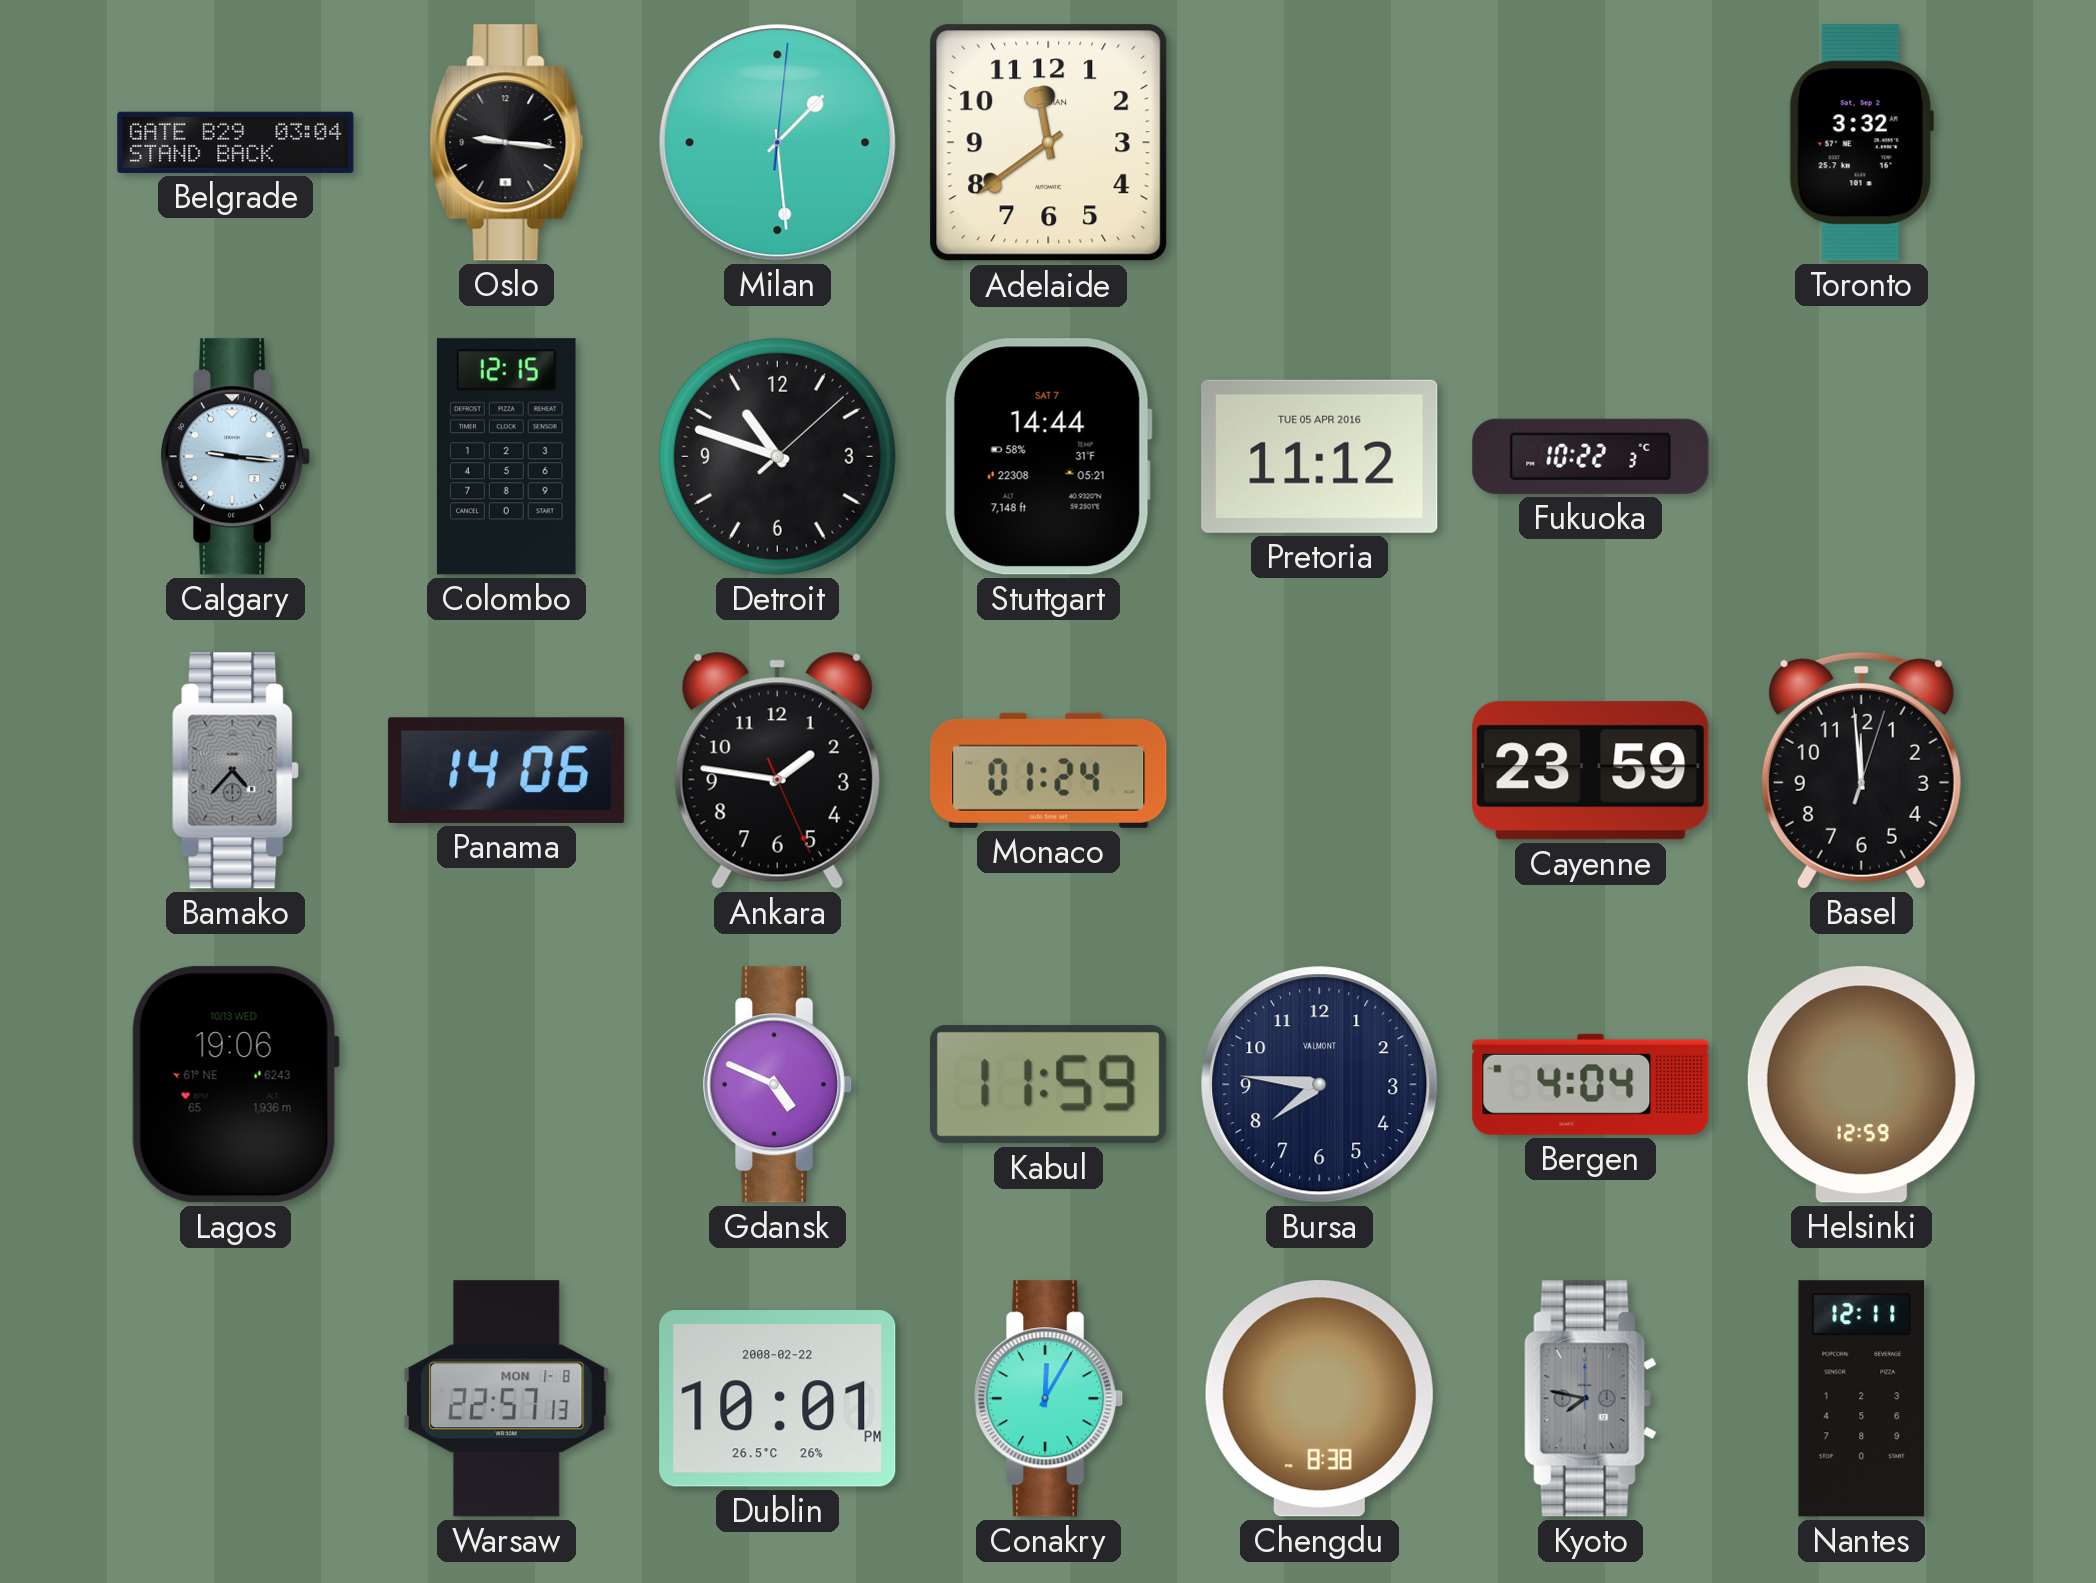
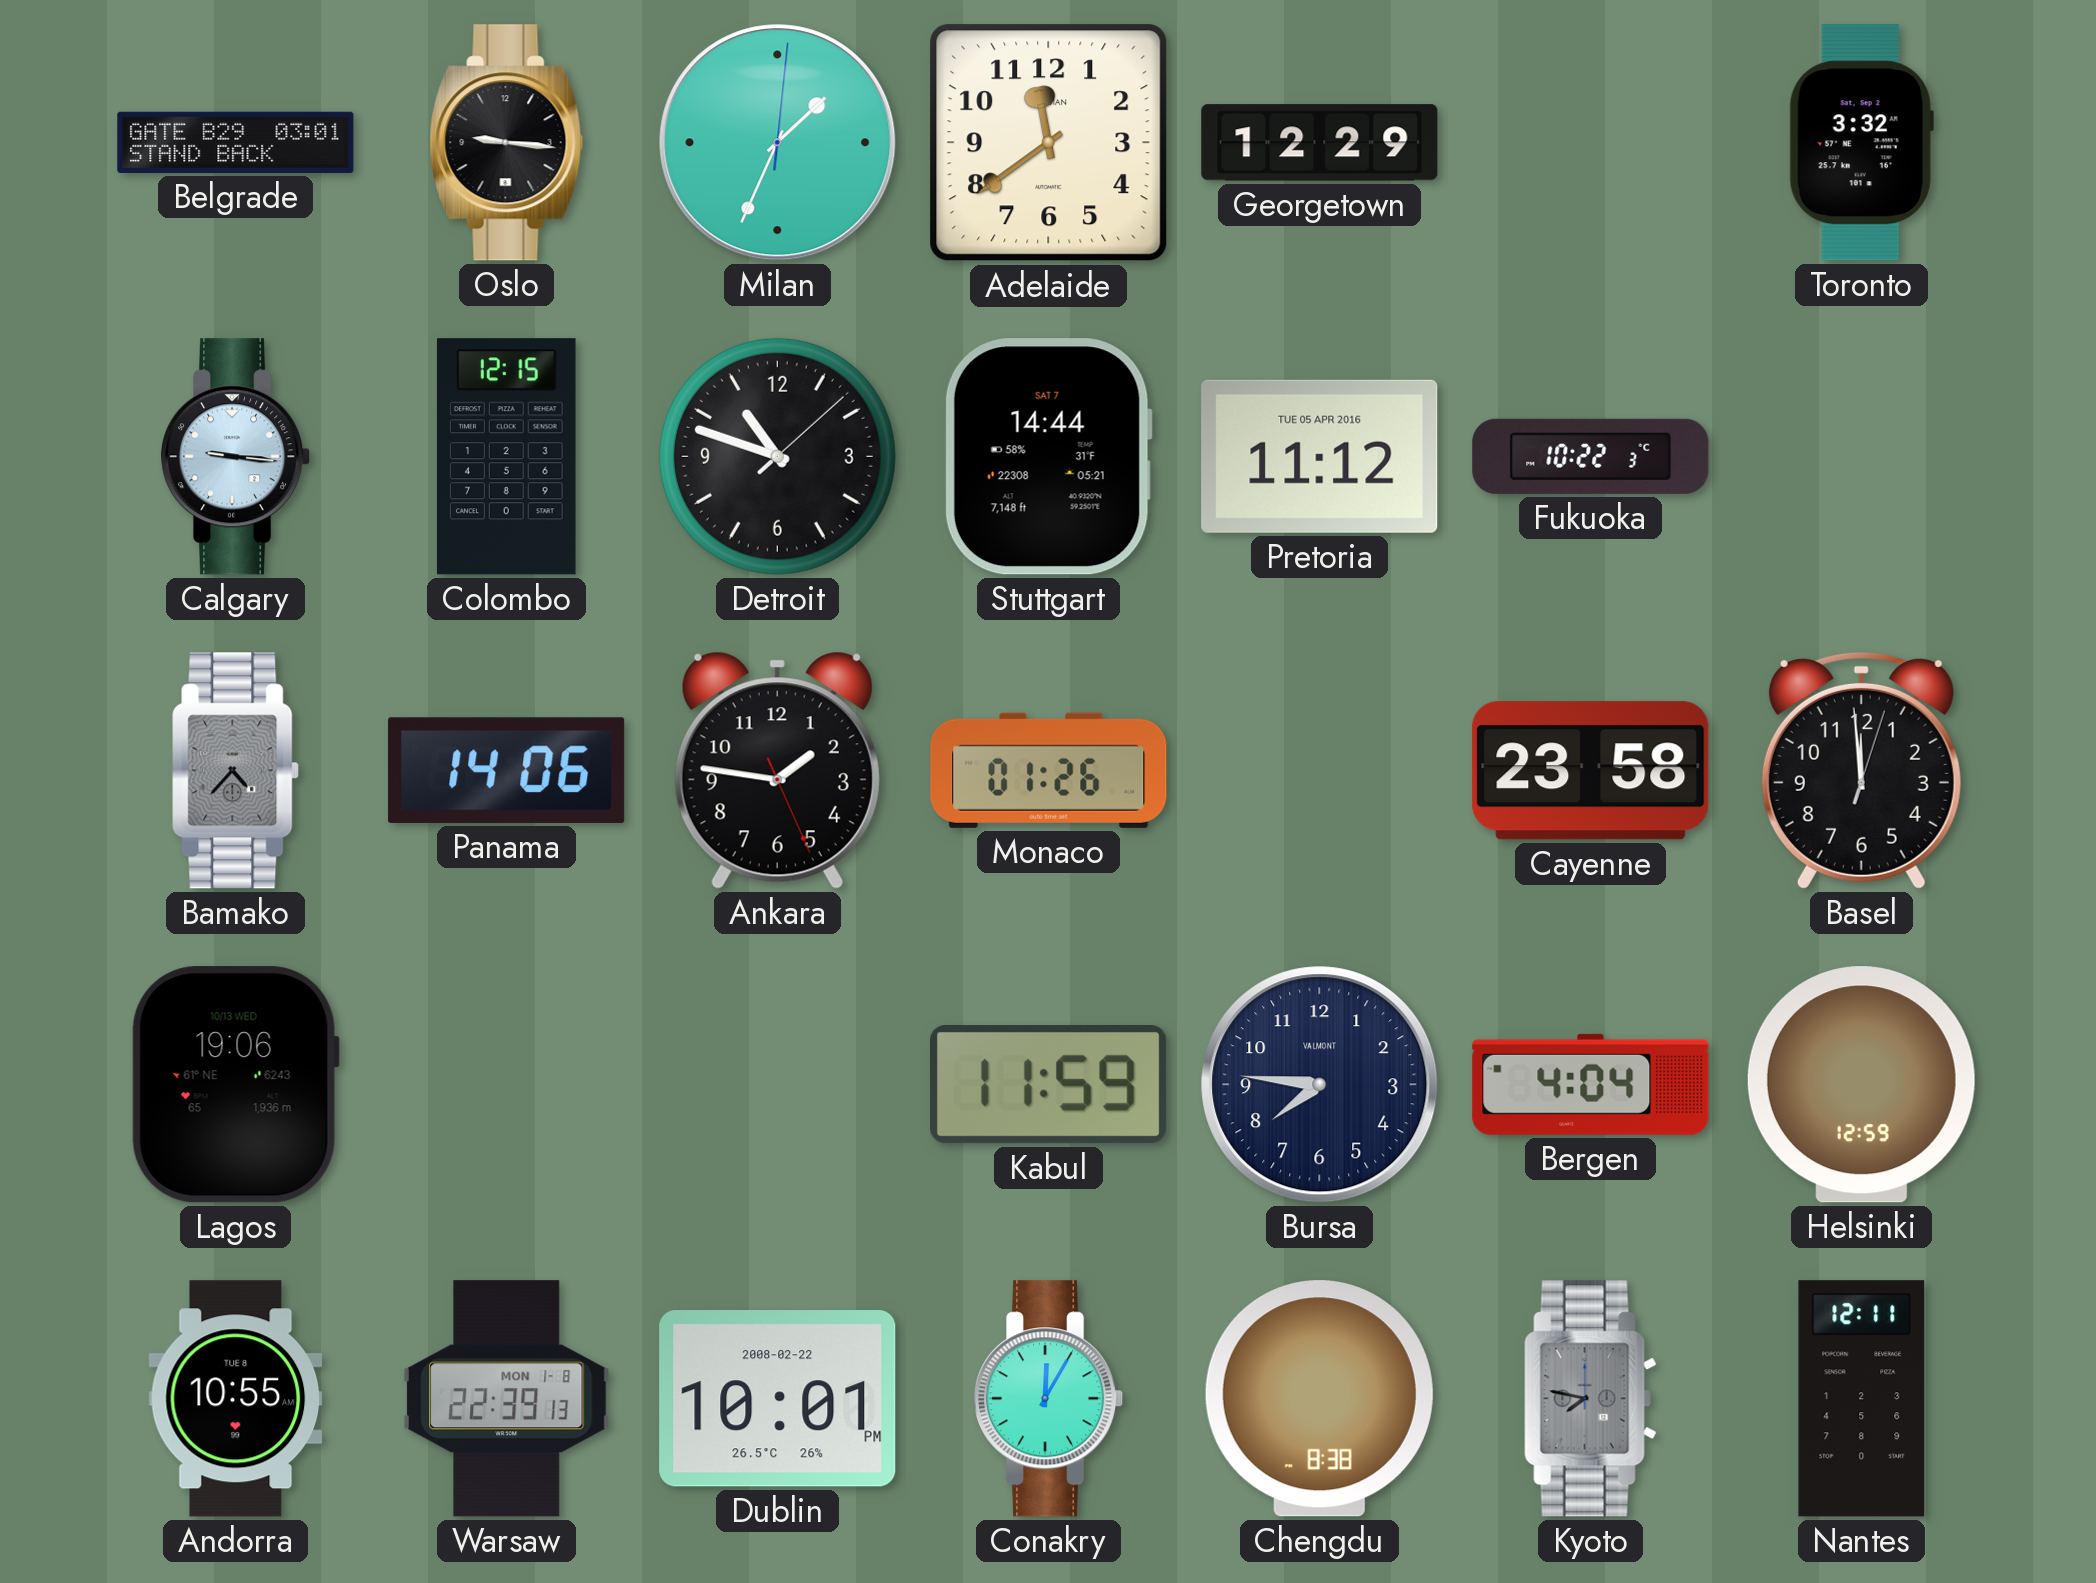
Belgrade: 03:04 -> 03:01
Milan: 1:29 -> 1:34
Georgetown: none -> 12:29
Monaco: 01:24 -> 01:26
Cayenne: 23:59 -> 23:58
Gdansk: 4:49 -> none
Andorra: none -> 10:55
Warsaw: 22:57 -> 22:39
